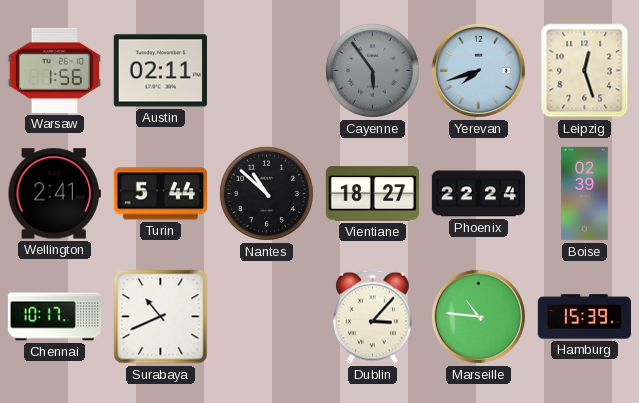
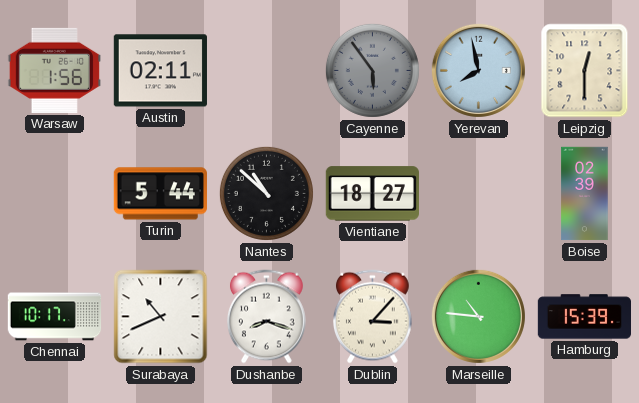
Yerevan: 7:42 -> 7:58
Leipzig: 12:27 -> 12:30
Wellington: 2:41 -> none
Phoenix: 22:24 -> none
Dushanbe: none -> 8:18
